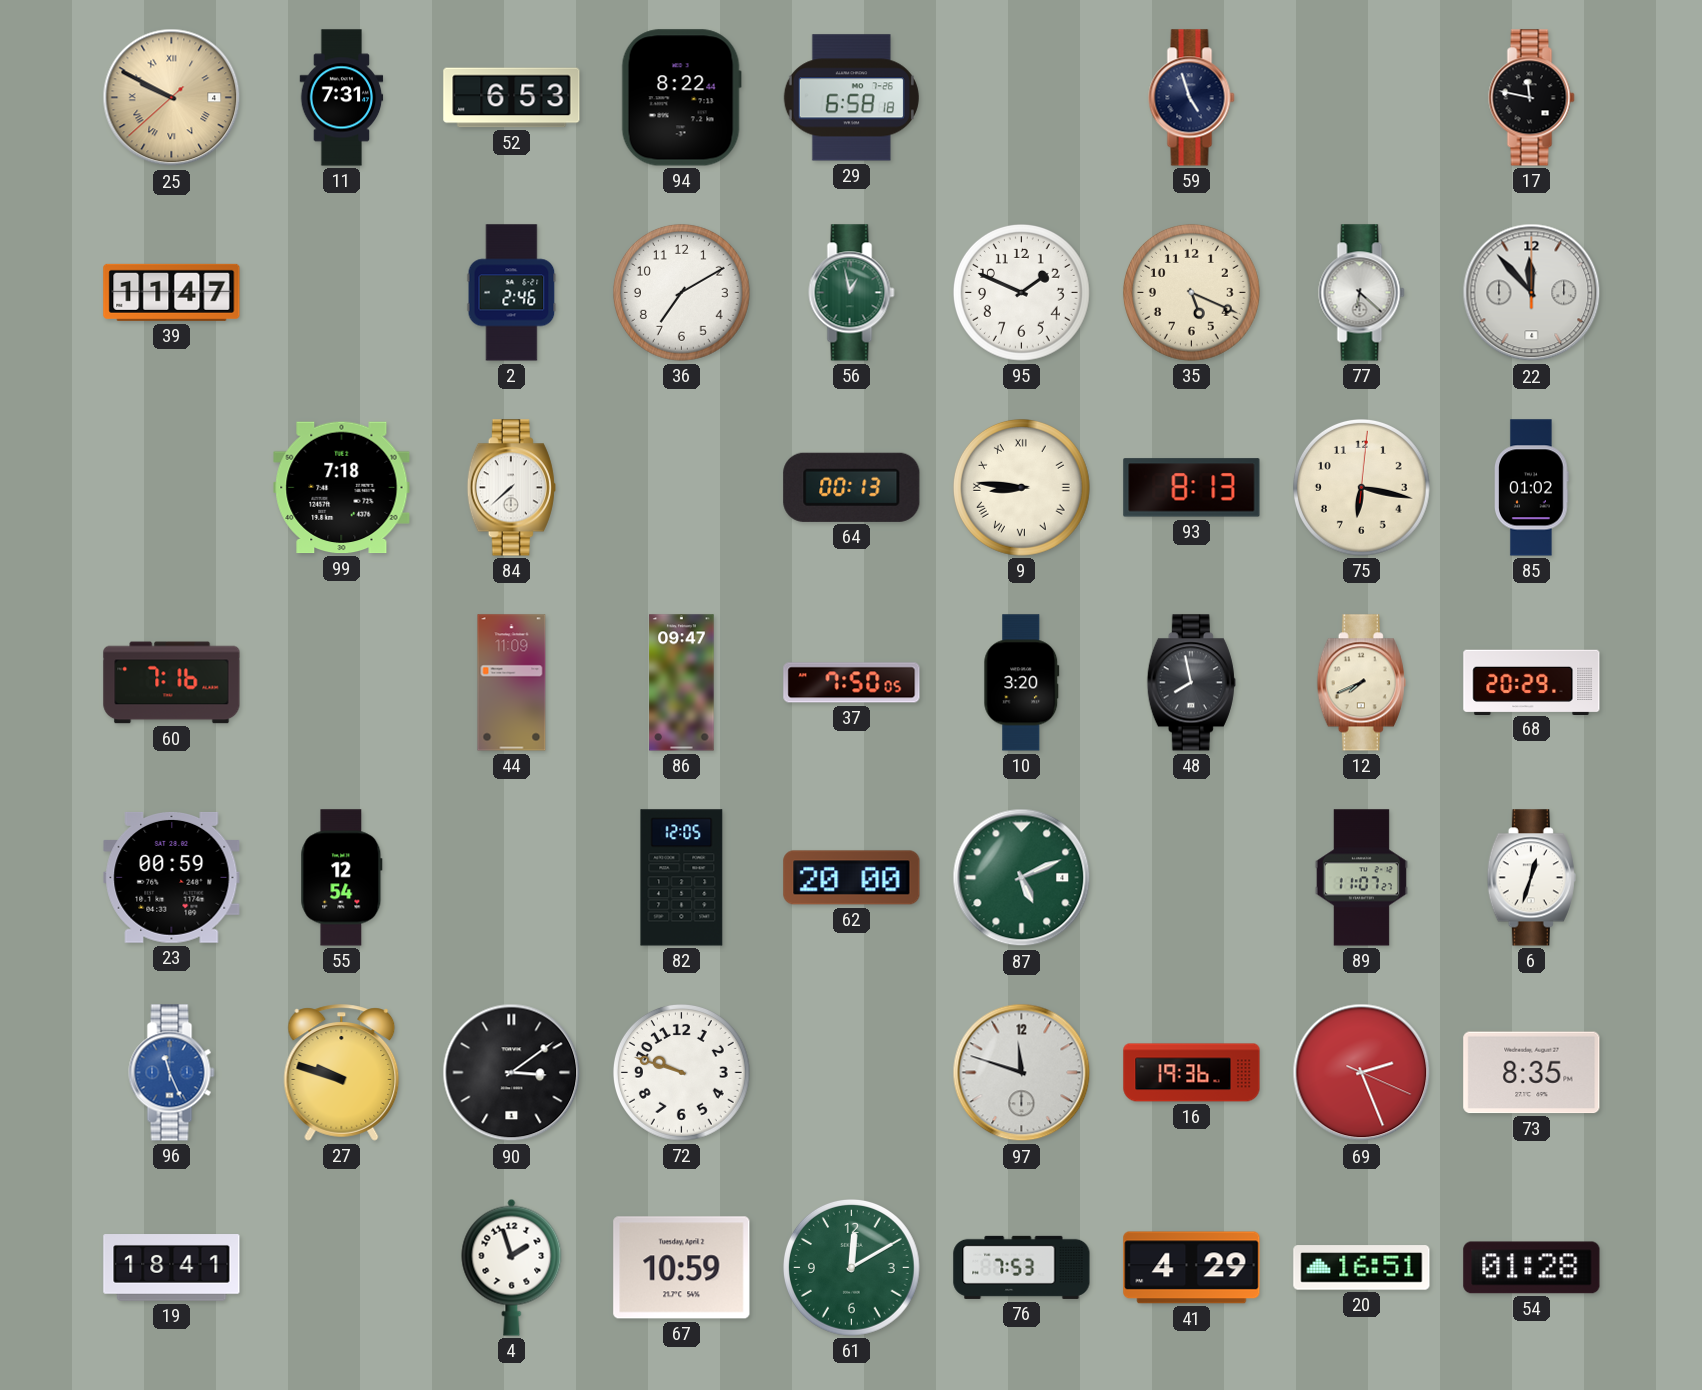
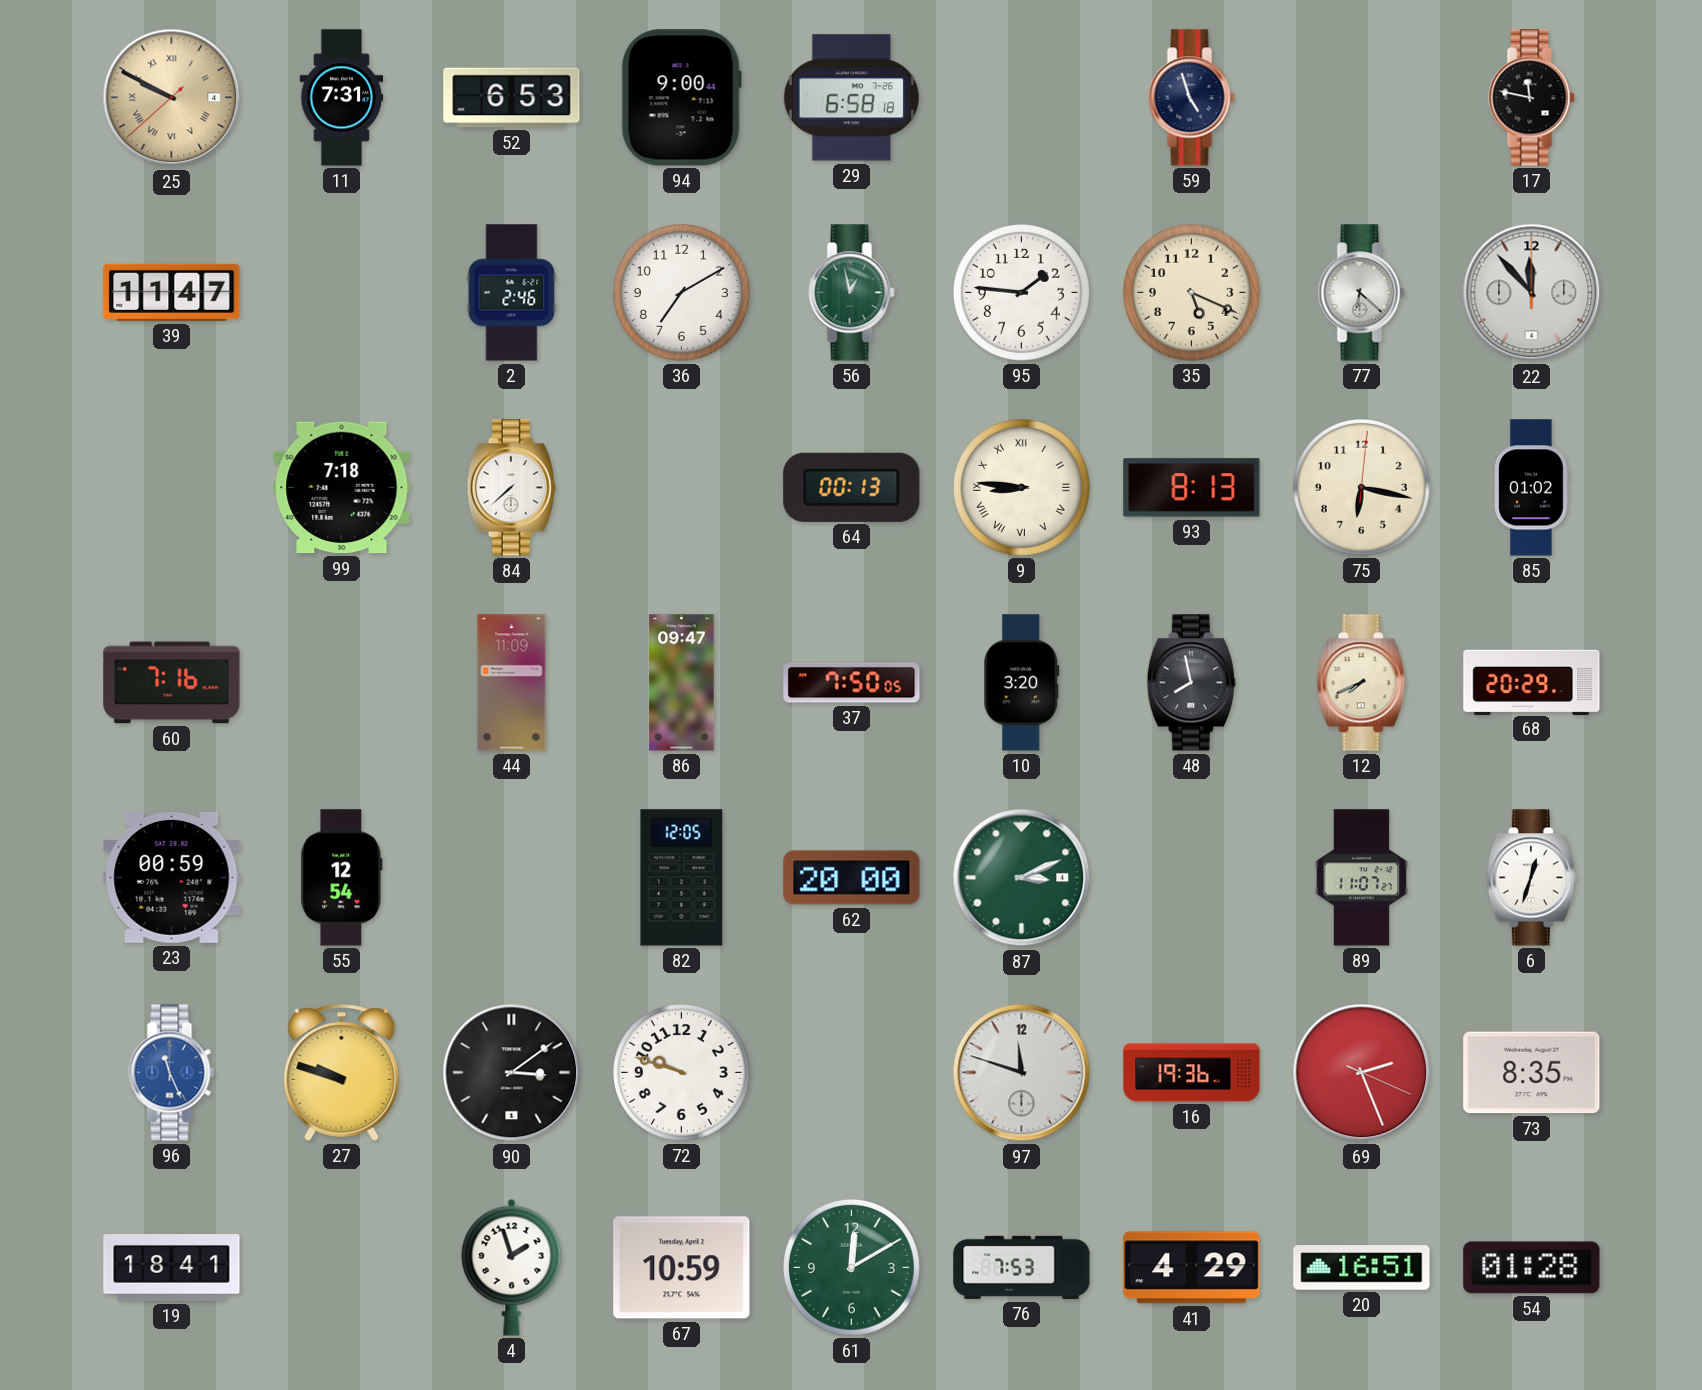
94: 8:22 -> 9:00
95: 1:49 -> 1:46
87: 5:11 -> 3:11
